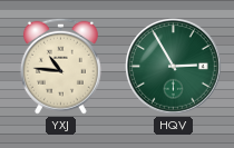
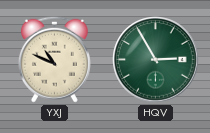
YXJ: 10:46 -> 10:49
